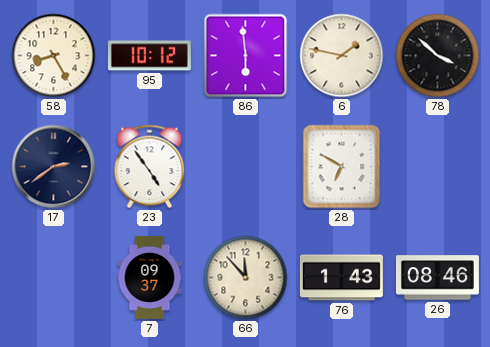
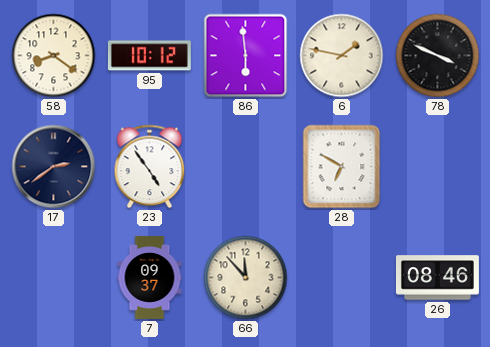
58: 8:25 -> 8:21
78: 3:52 -> 3:49
76: 1:43 -> none
